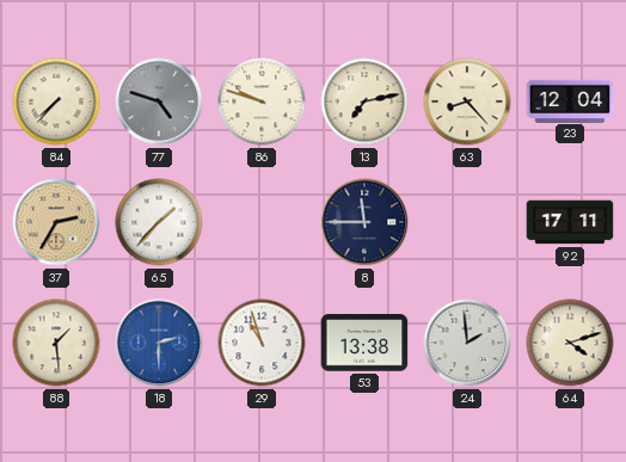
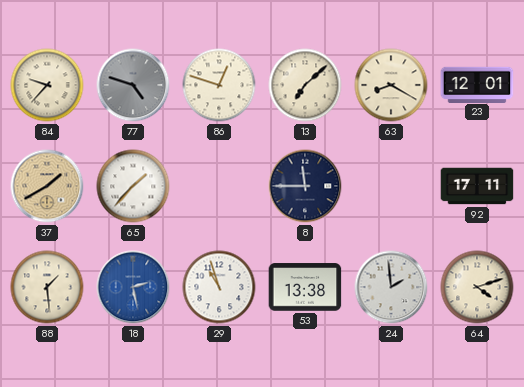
84: 7:37 -> 9:37
86: 9:48 -> 12:48
13: 7:13 -> 7:08
63: 8:23 -> 8:20
23: 12:04 -> 12:01
37: 2:35 -> 1:40
18: 2:30 -> 2:28
